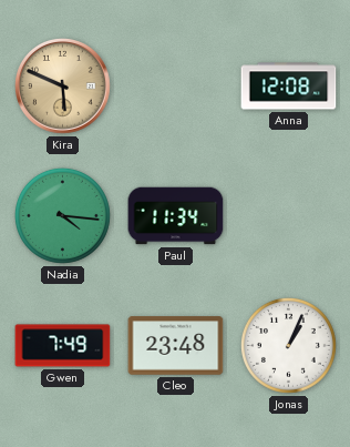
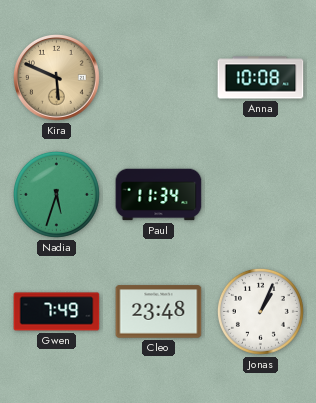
Anna: 12:08 -> 10:08
Nadia: 4:16 -> 5:33
